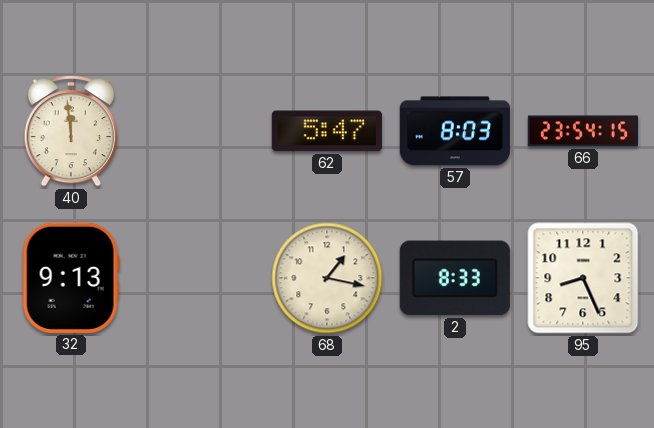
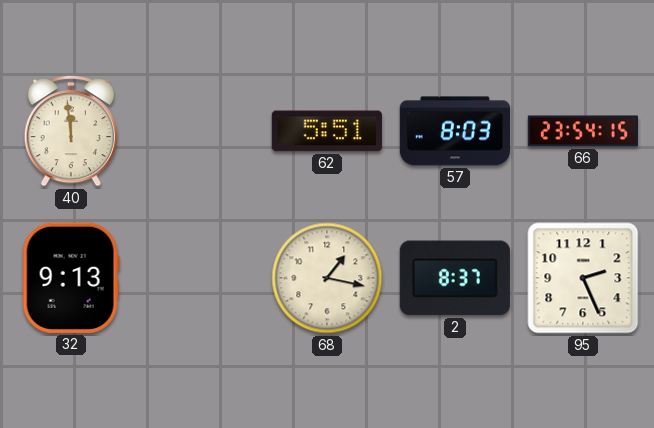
62: 5:47 -> 5:51
2: 8:33 -> 8:37
95: 8:26 -> 2:26
